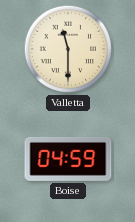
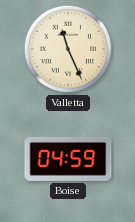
Valletta: 11:30 -> 11:26
